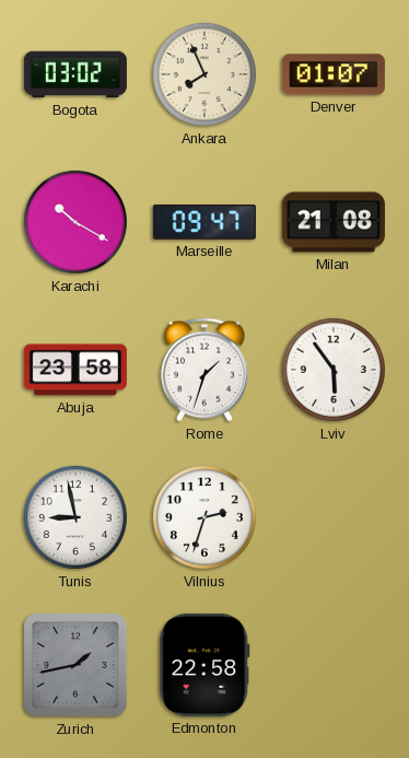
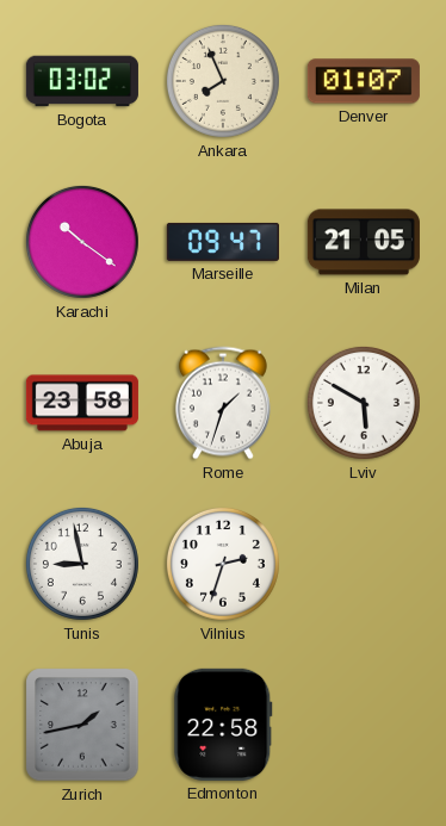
Karachi: 10:20 -> 10:21
Milan: 21:08 -> 21:05
Lviv: 5:54 -> 5:50
